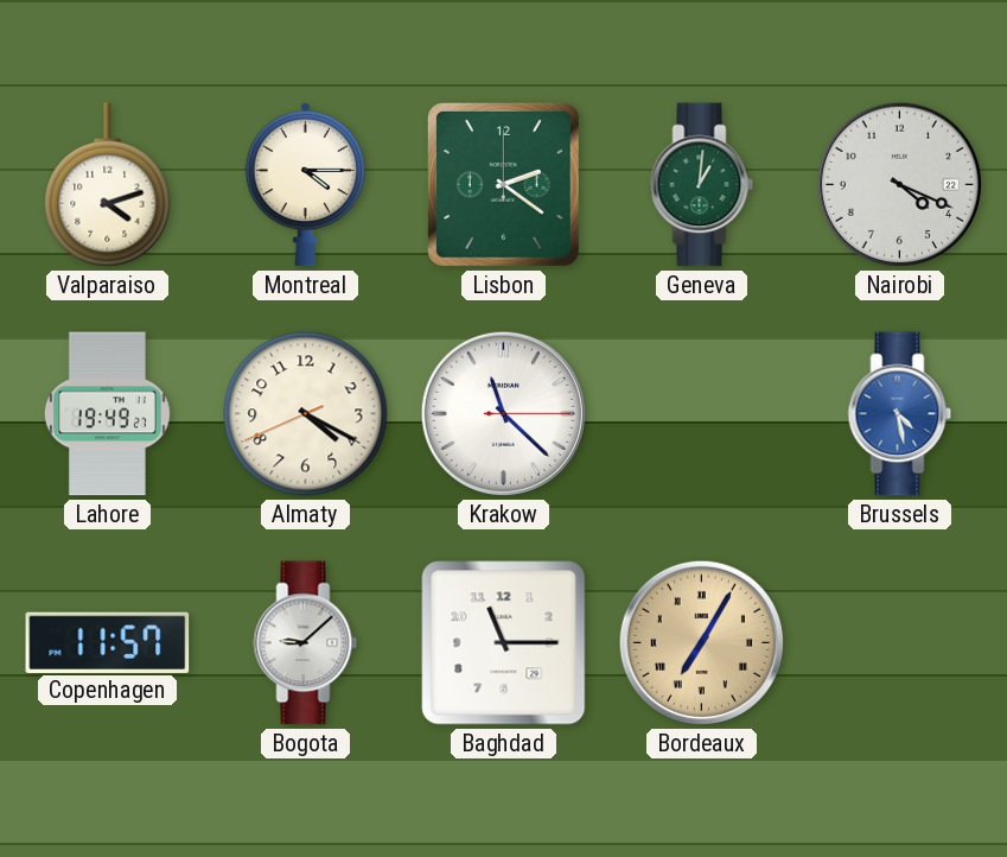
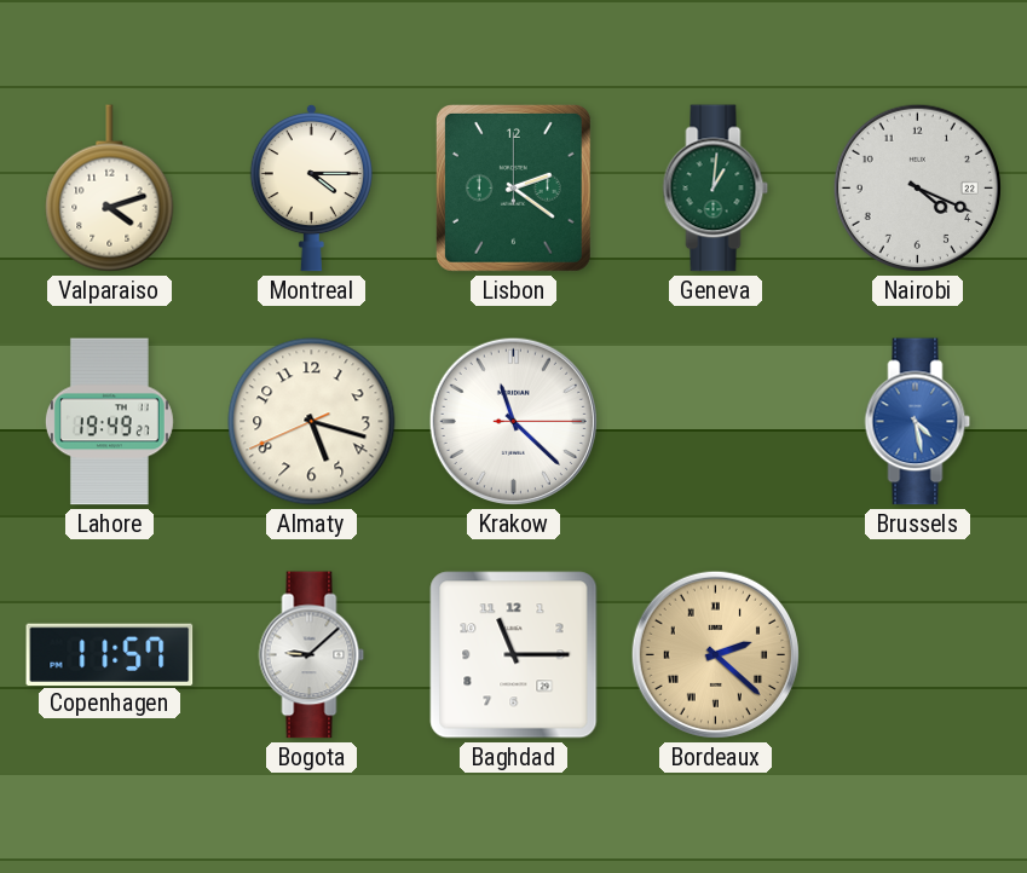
Almaty: 4:19 -> 5:17
Bordeaux: 7:05 -> 2:22
